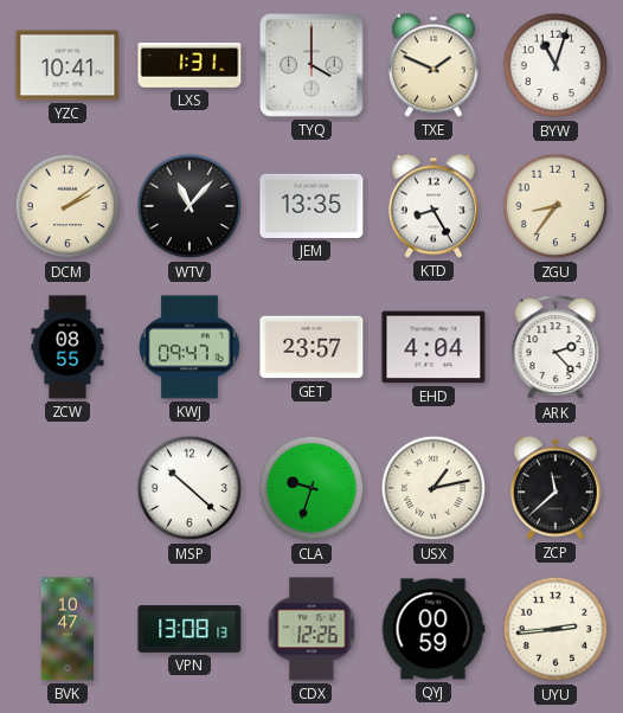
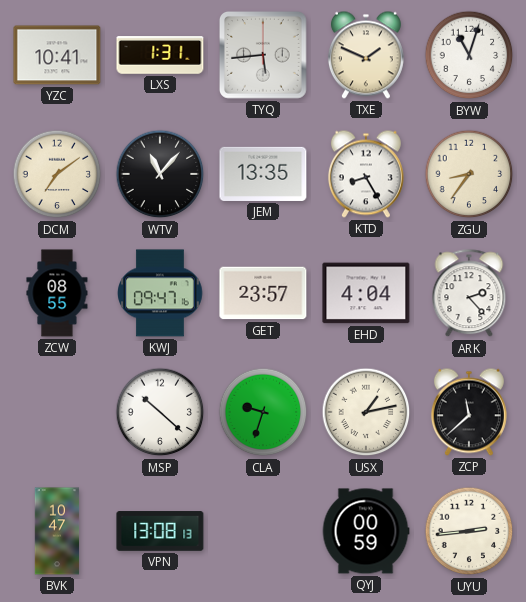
TYQ: 4:00 -> 5:44
DCM: 2:09 -> 7:09
CDX: 12:26 -> none
